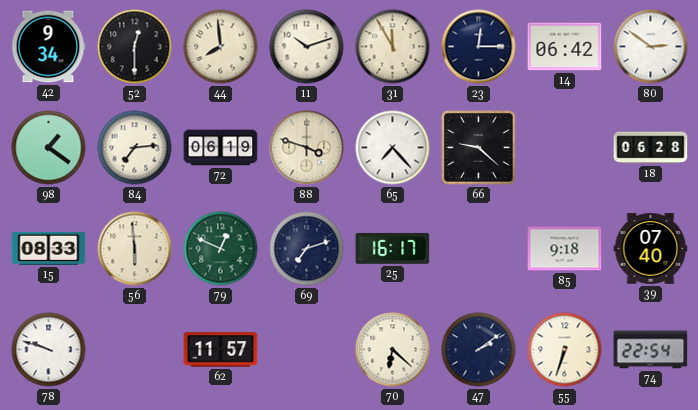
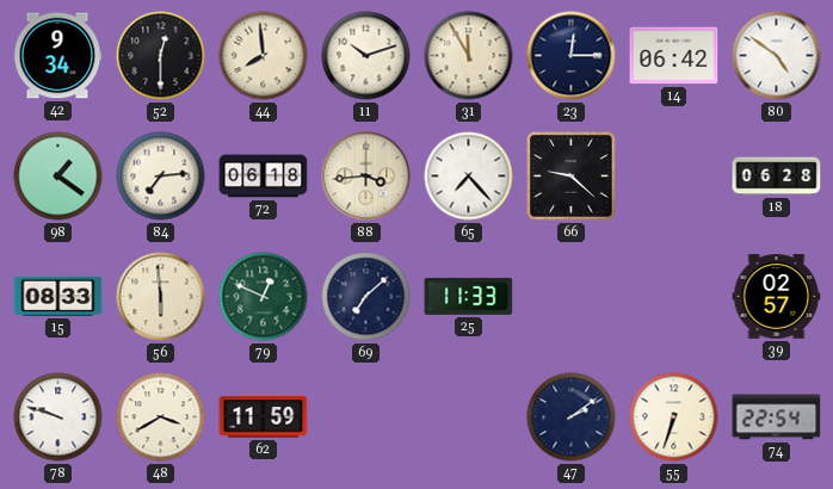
80: 2:51 -> 4:51
72: 06:19 -> 06:18
88: 3:48 -> 3:44
69: 7:12 -> 7:08
25: 16:17 -> 11:33
85: 9:18 -> none
39: 07:40 -> 02:57
48: none -> 3:40
62: 11:57 -> 11:59
70: 6:22 -> none
